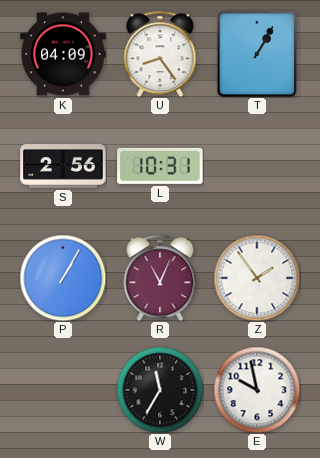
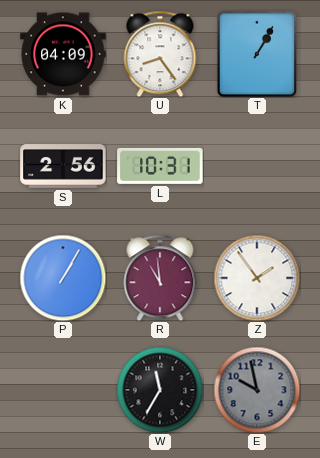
R: 11:04 -> 10:59
E dial: white -> grey
